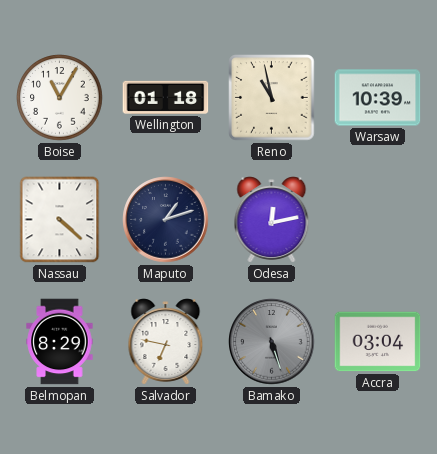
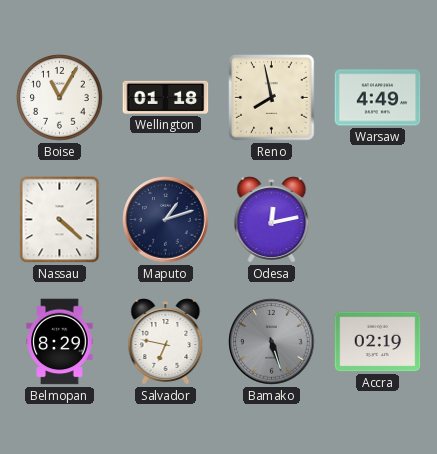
Reno: 10:58 -> 7:58
Warsaw: 10:39 -> 4:49
Accra: 03:04 -> 02:19
